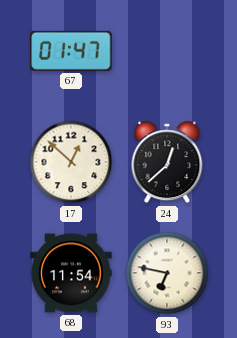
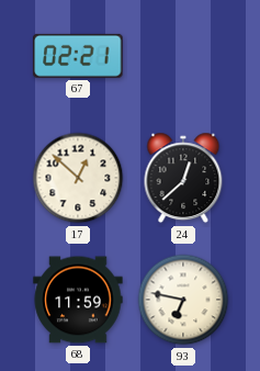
67: 01:47 -> 02:21
68: 11:54 -> 11:59
